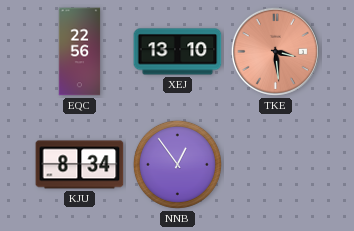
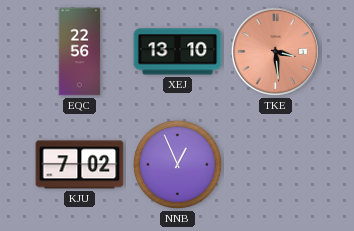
KJU: 8:34 -> 7:02
NNB: 12:54 -> 12:56
